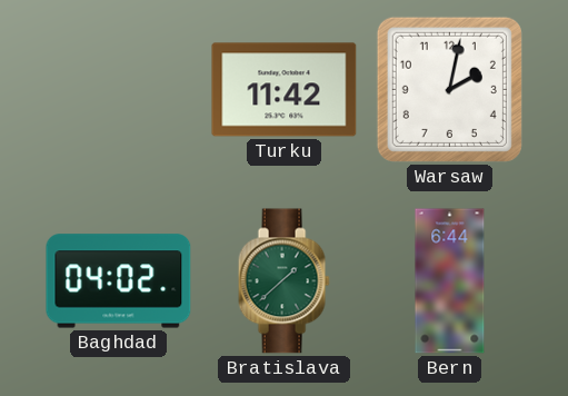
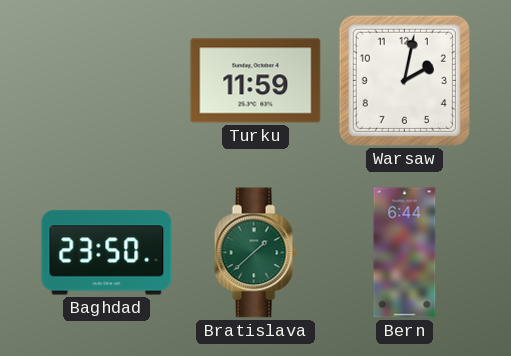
Turku: 11:42 -> 11:59
Baghdad: 04:02 -> 23:50
